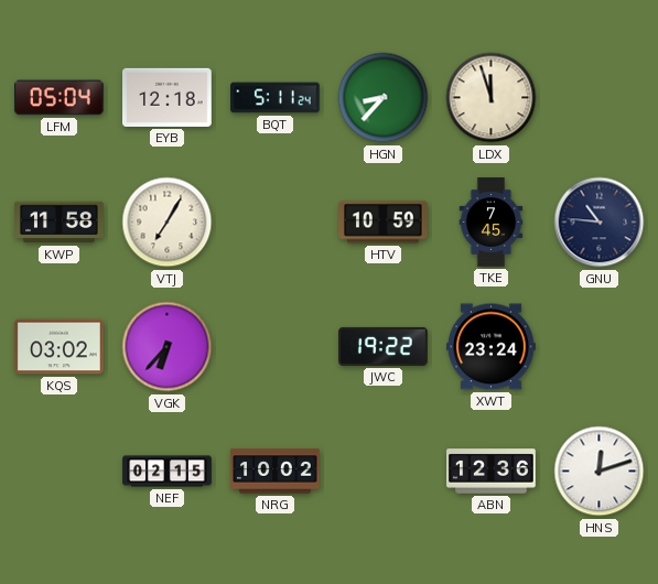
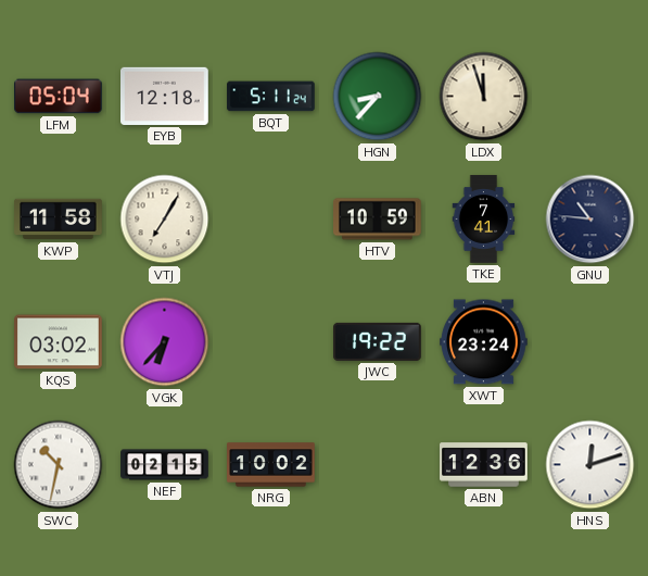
TKE: 7:45 -> 7:41
SWC: none -> 10:32
